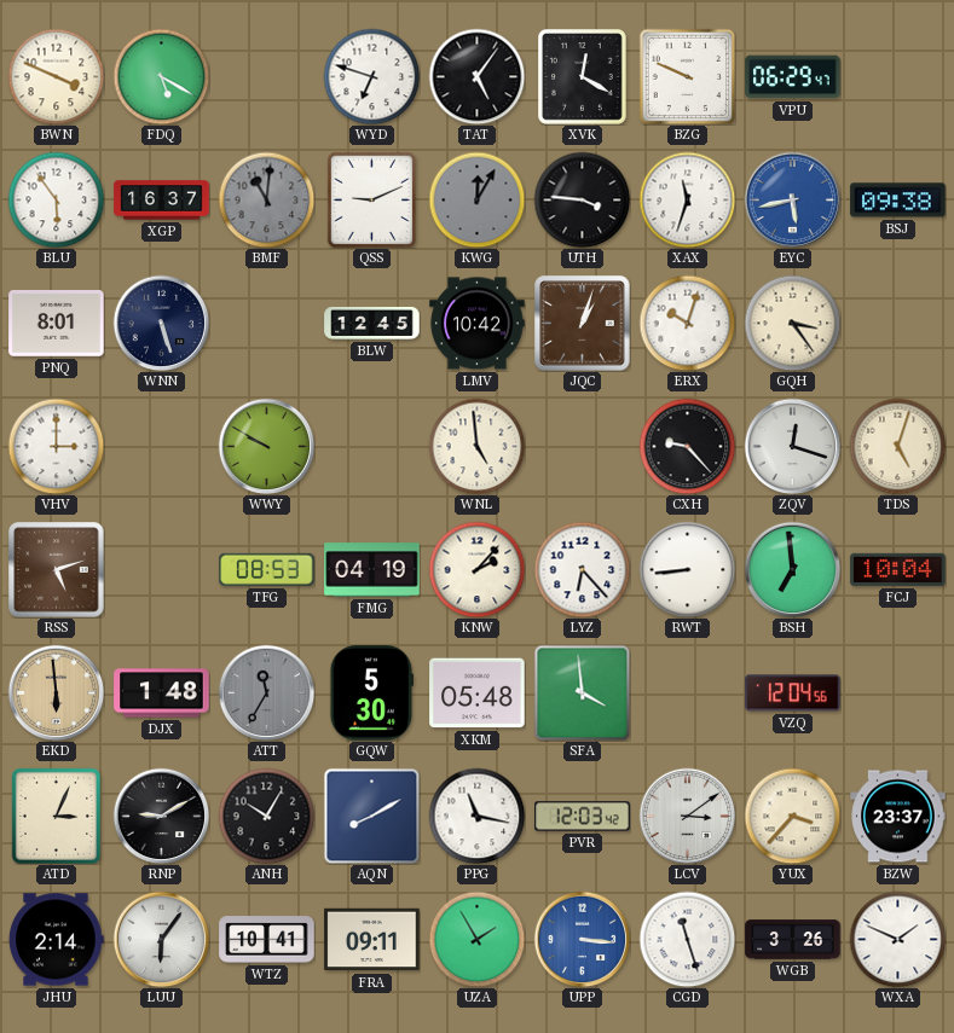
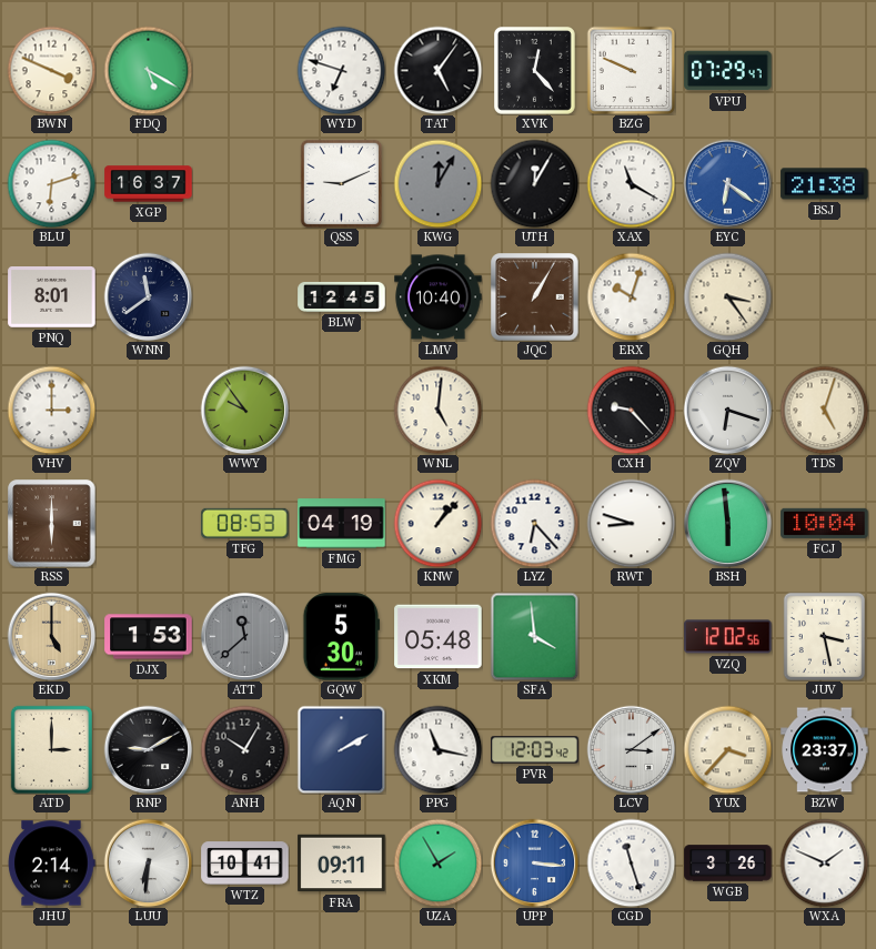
XVK: 12:20 -> 12:23
VPU: 06:29 -> 07:29
BLU: 5:54 -> 6:12
BMF: 11:01 -> none
UTH: 3:46 -> 12:05
XAX: 11:33 -> 11:20
EYC: 5:43 -> 6:21
BSJ: 09:38 -> 21:38
WNN: 5:27 -> 11:39
LMV: 10:42 -> 10:40
JQC: 1:03 -> 1:05
WWY: 9:50 -> 9:54
WNL: 4:59 -> 5:01
ZQV: 12:18 -> 6:18
RSS: 5:12 -> 6:00
KNW: 2:07 -> 1:07
RWT: 8:44 -> 8:48
BSH: 6:59 -> 5:59
EKD: 5:59 -> 5:00
DJX: 1:48 -> 1:53
ATT: 11:35 -> 11:38
VZQ: 12:04 -> 12:02
JUV: none -> 3:28
ATD: 3:04 -> 3:00
AQN: 8:10 -> 2:10
LUU: 6:06 -> 6:31
